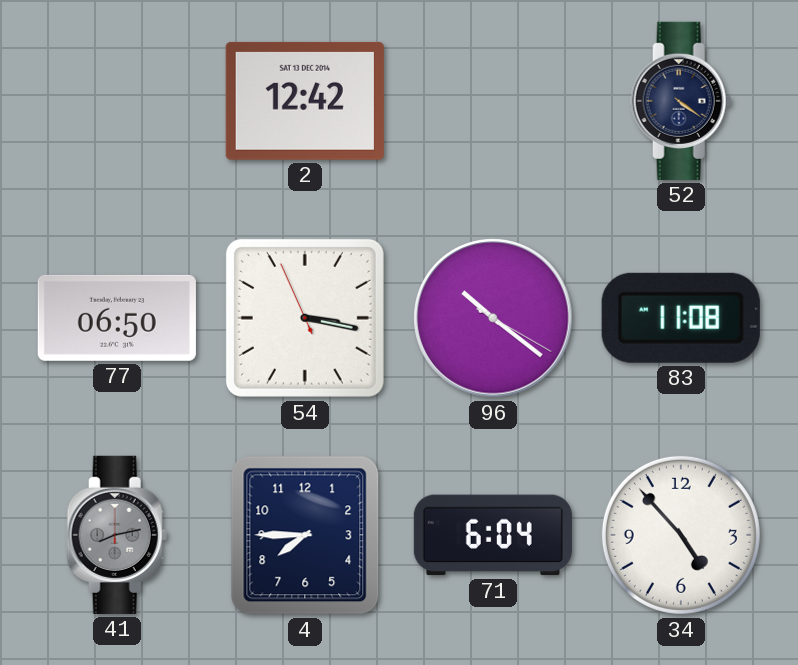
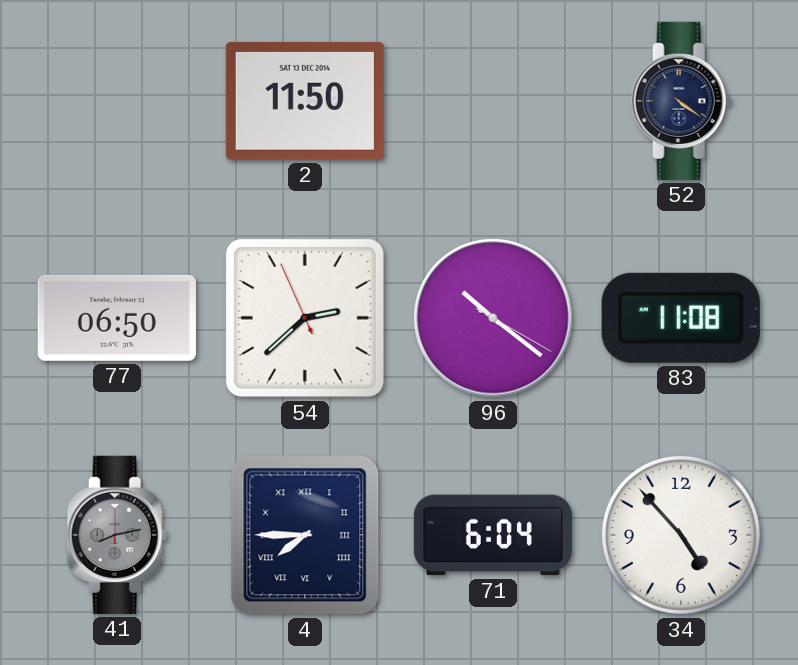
2: 12:42 -> 11:50
54: 3:16 -> 2:37
4 numerals: Arabic -> Roman
